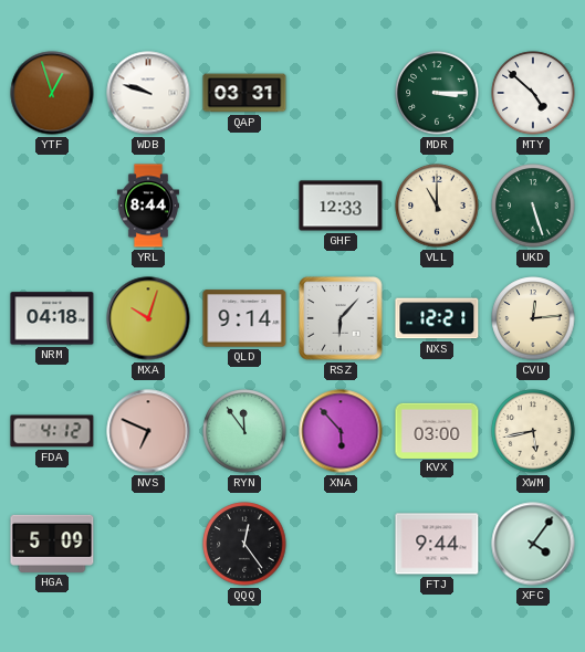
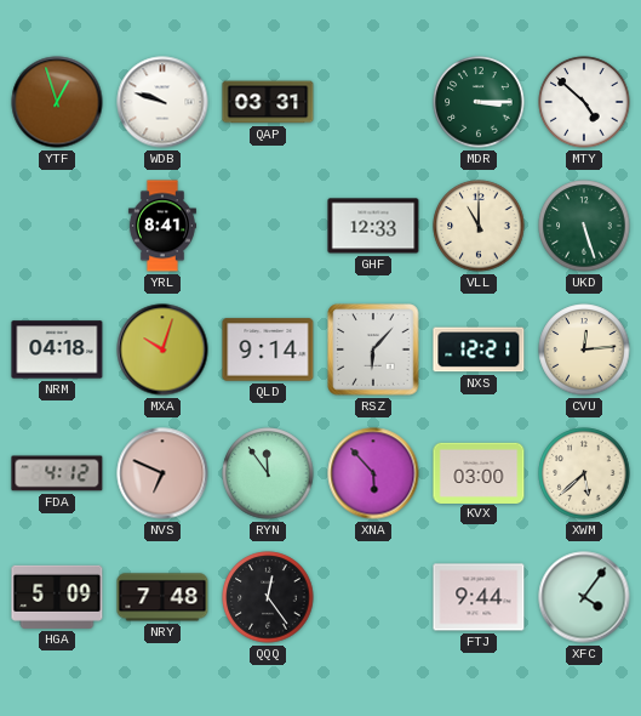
YRL: 8:44 -> 8:41
XWM: 5:43 -> 5:38
NRY: none -> 7:48
